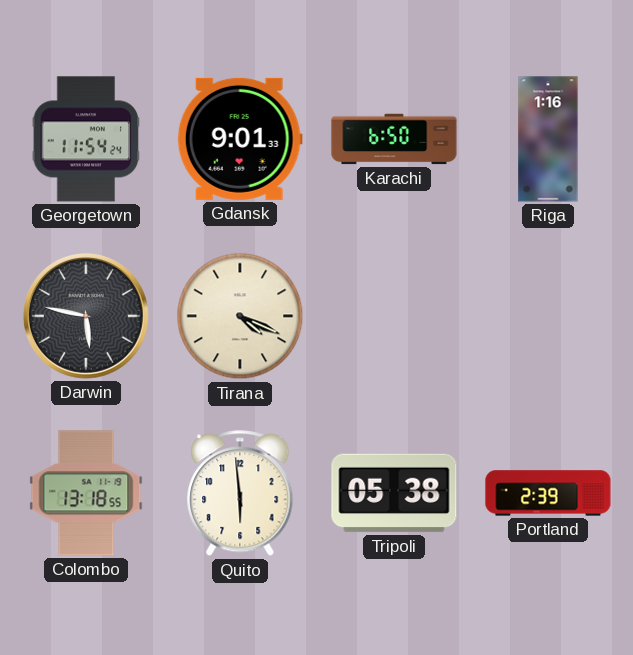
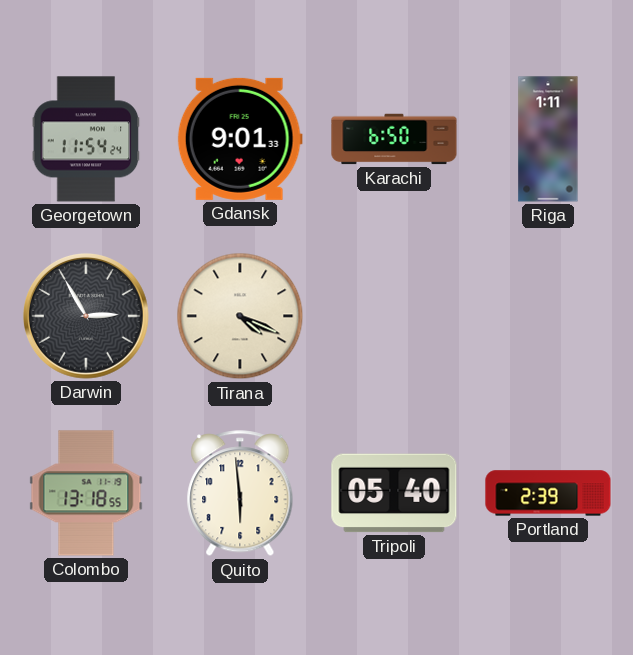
Riga: 1:16 -> 1:11
Darwin: 5:47 -> 2:55
Tripoli: 05:38 -> 05:40
